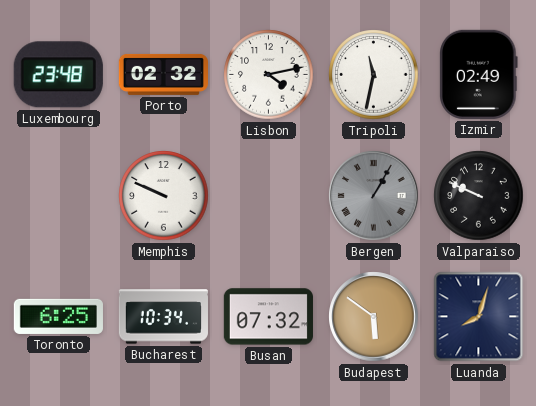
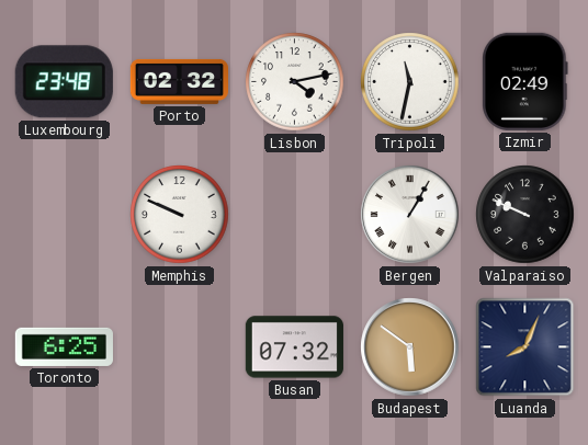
Bergen dial: grey -> white
Bucharest: 10:34 -> none
Luanda: 8:03 -> 8:04
